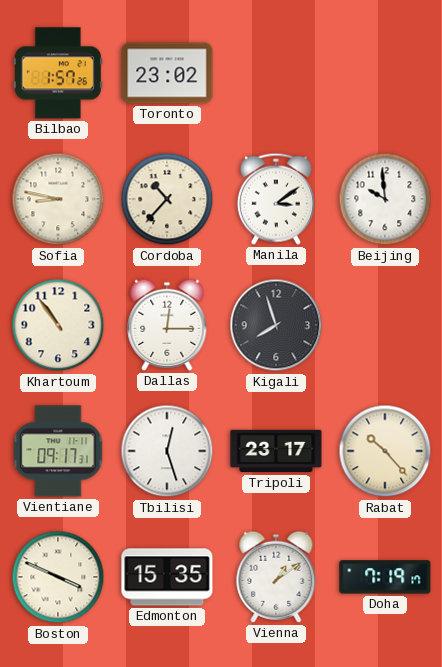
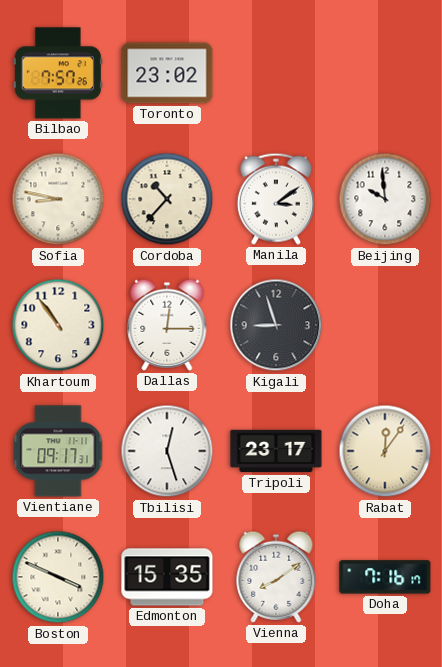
Bilbao: 1:57 -> 7:57
Kigali: 7:57 -> 8:57
Rabat: 10:23 -> 12:06
Vienna: 1:09 -> 8:09
Doha: 7:19 -> 7:16
